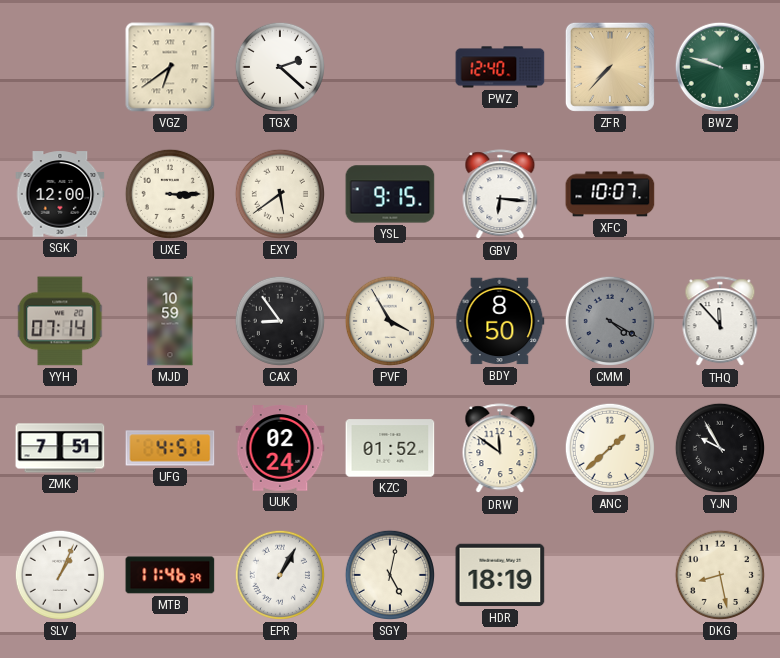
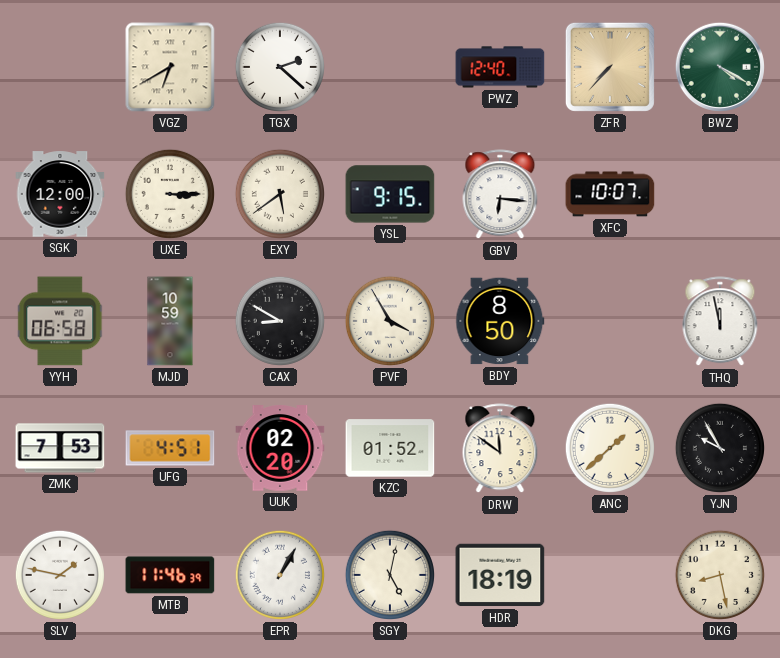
VGZ: 6:39 -> 6:40
BWZ: 9:48 -> 4:20
YYH: 07:14 -> 06:58
CAX: 8:54 -> 8:50
CMM: 4:20 -> none
THQ: 11:53 -> 11:58
ZMK: 7:51 -> 7:53
UUK: 02:24 -> 02:20
SLV: 1:04 -> 1:47
